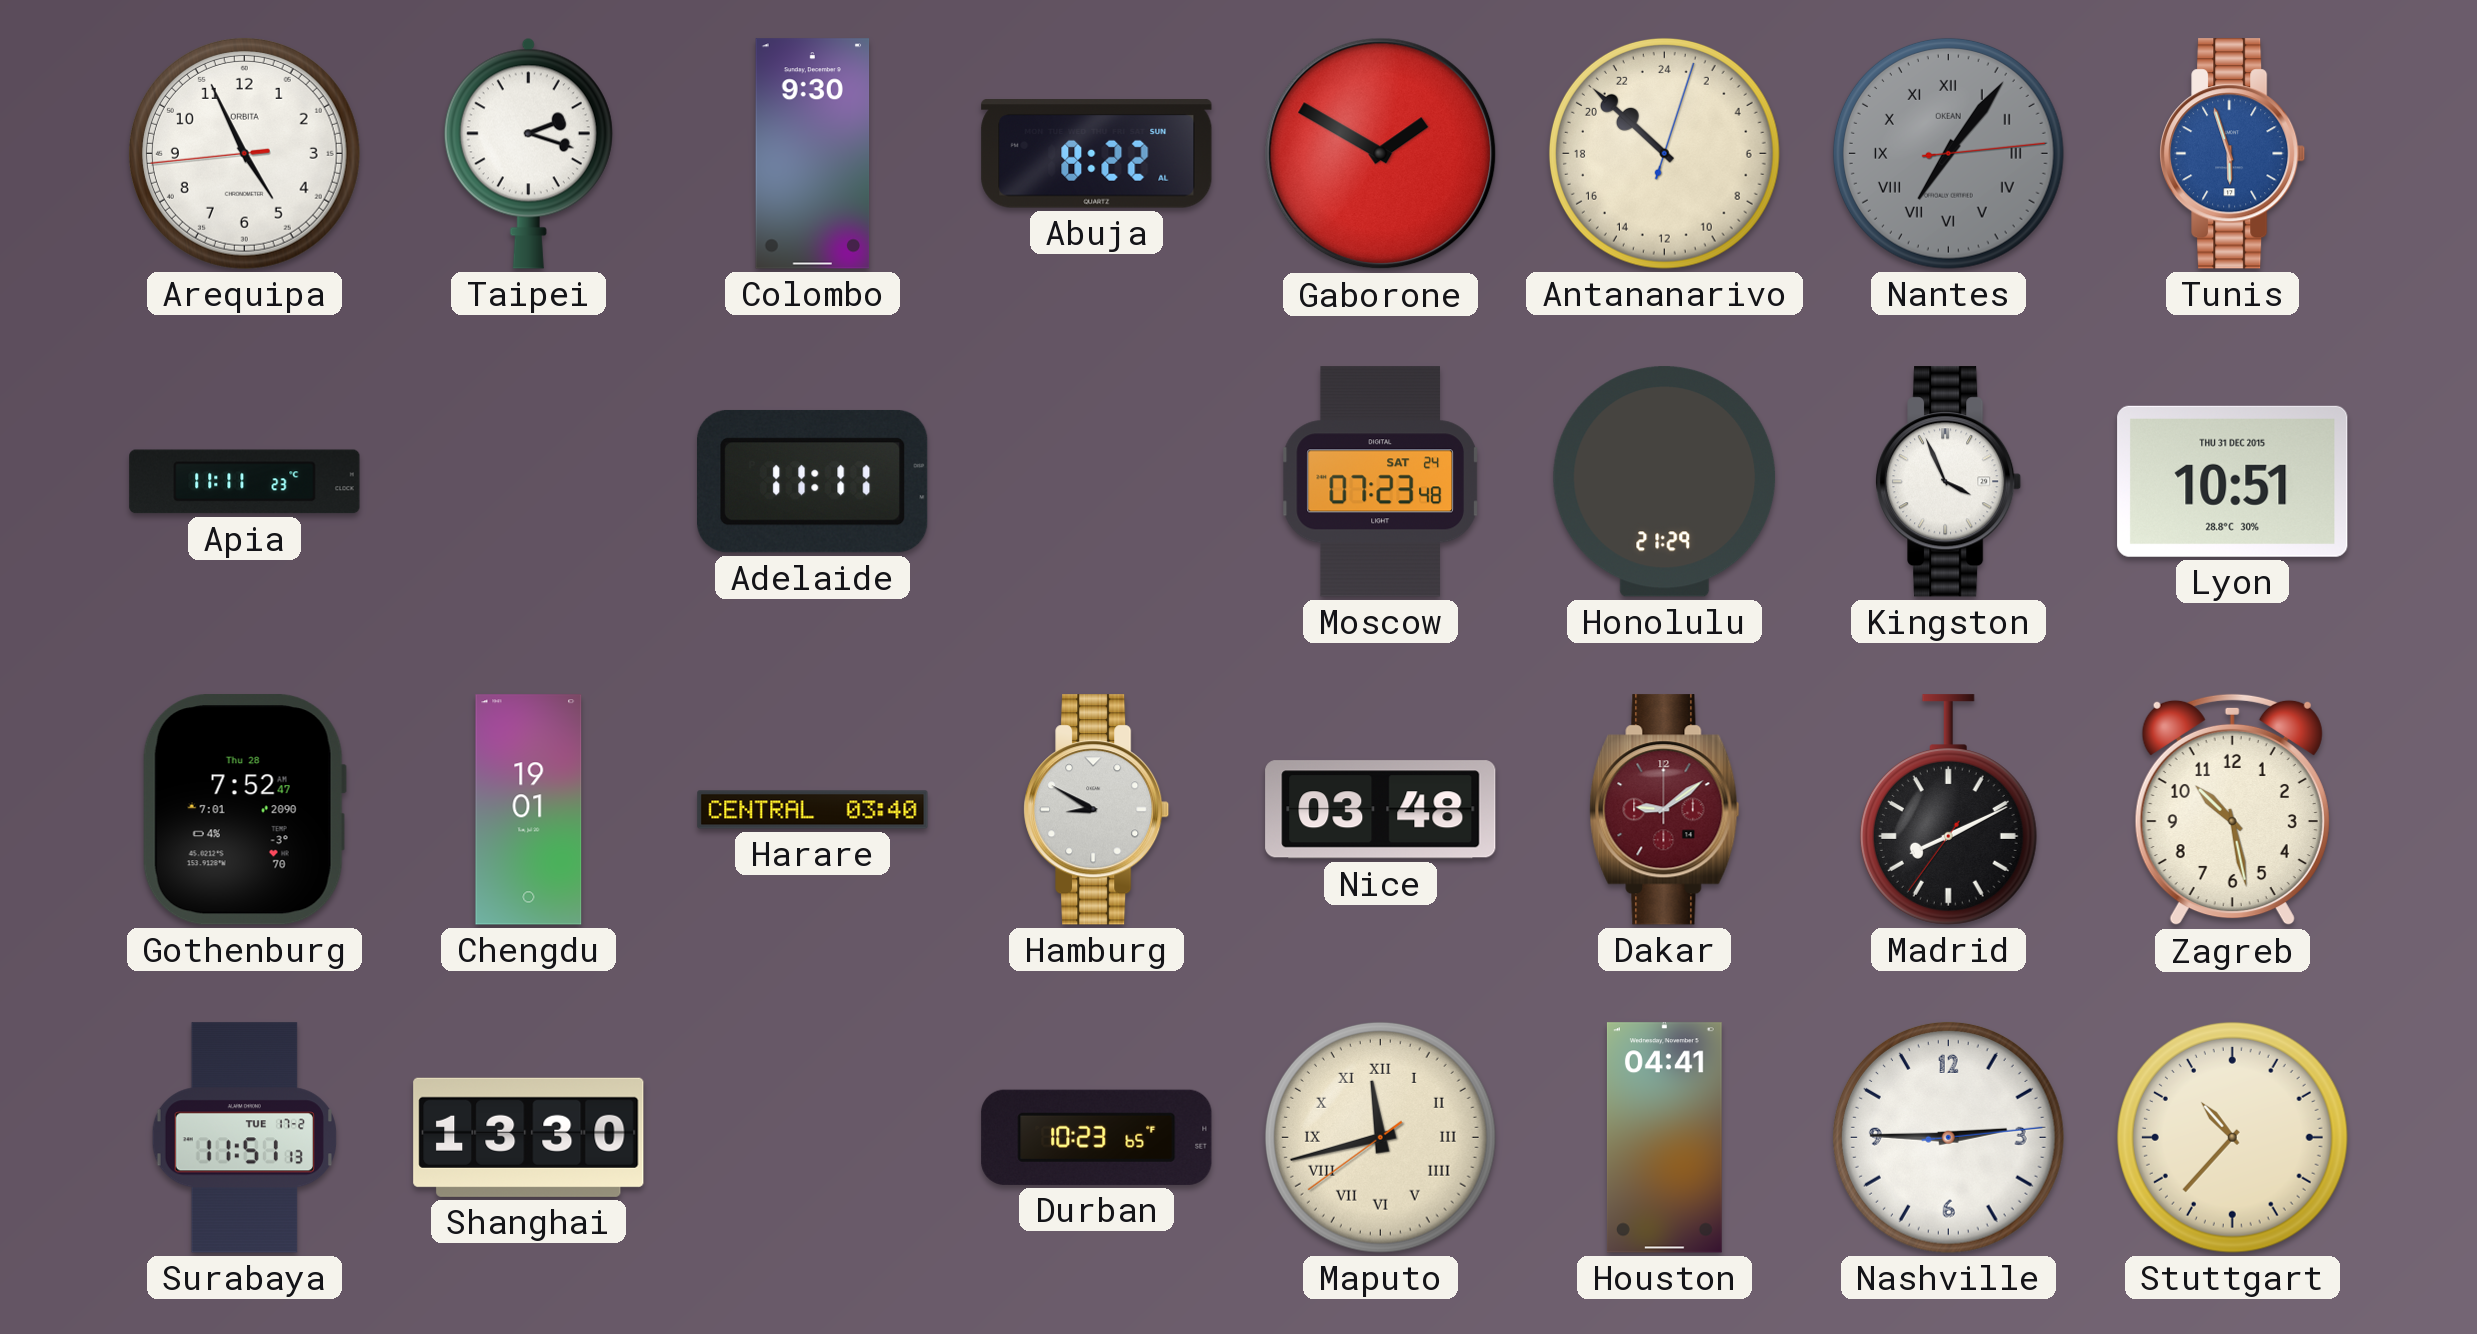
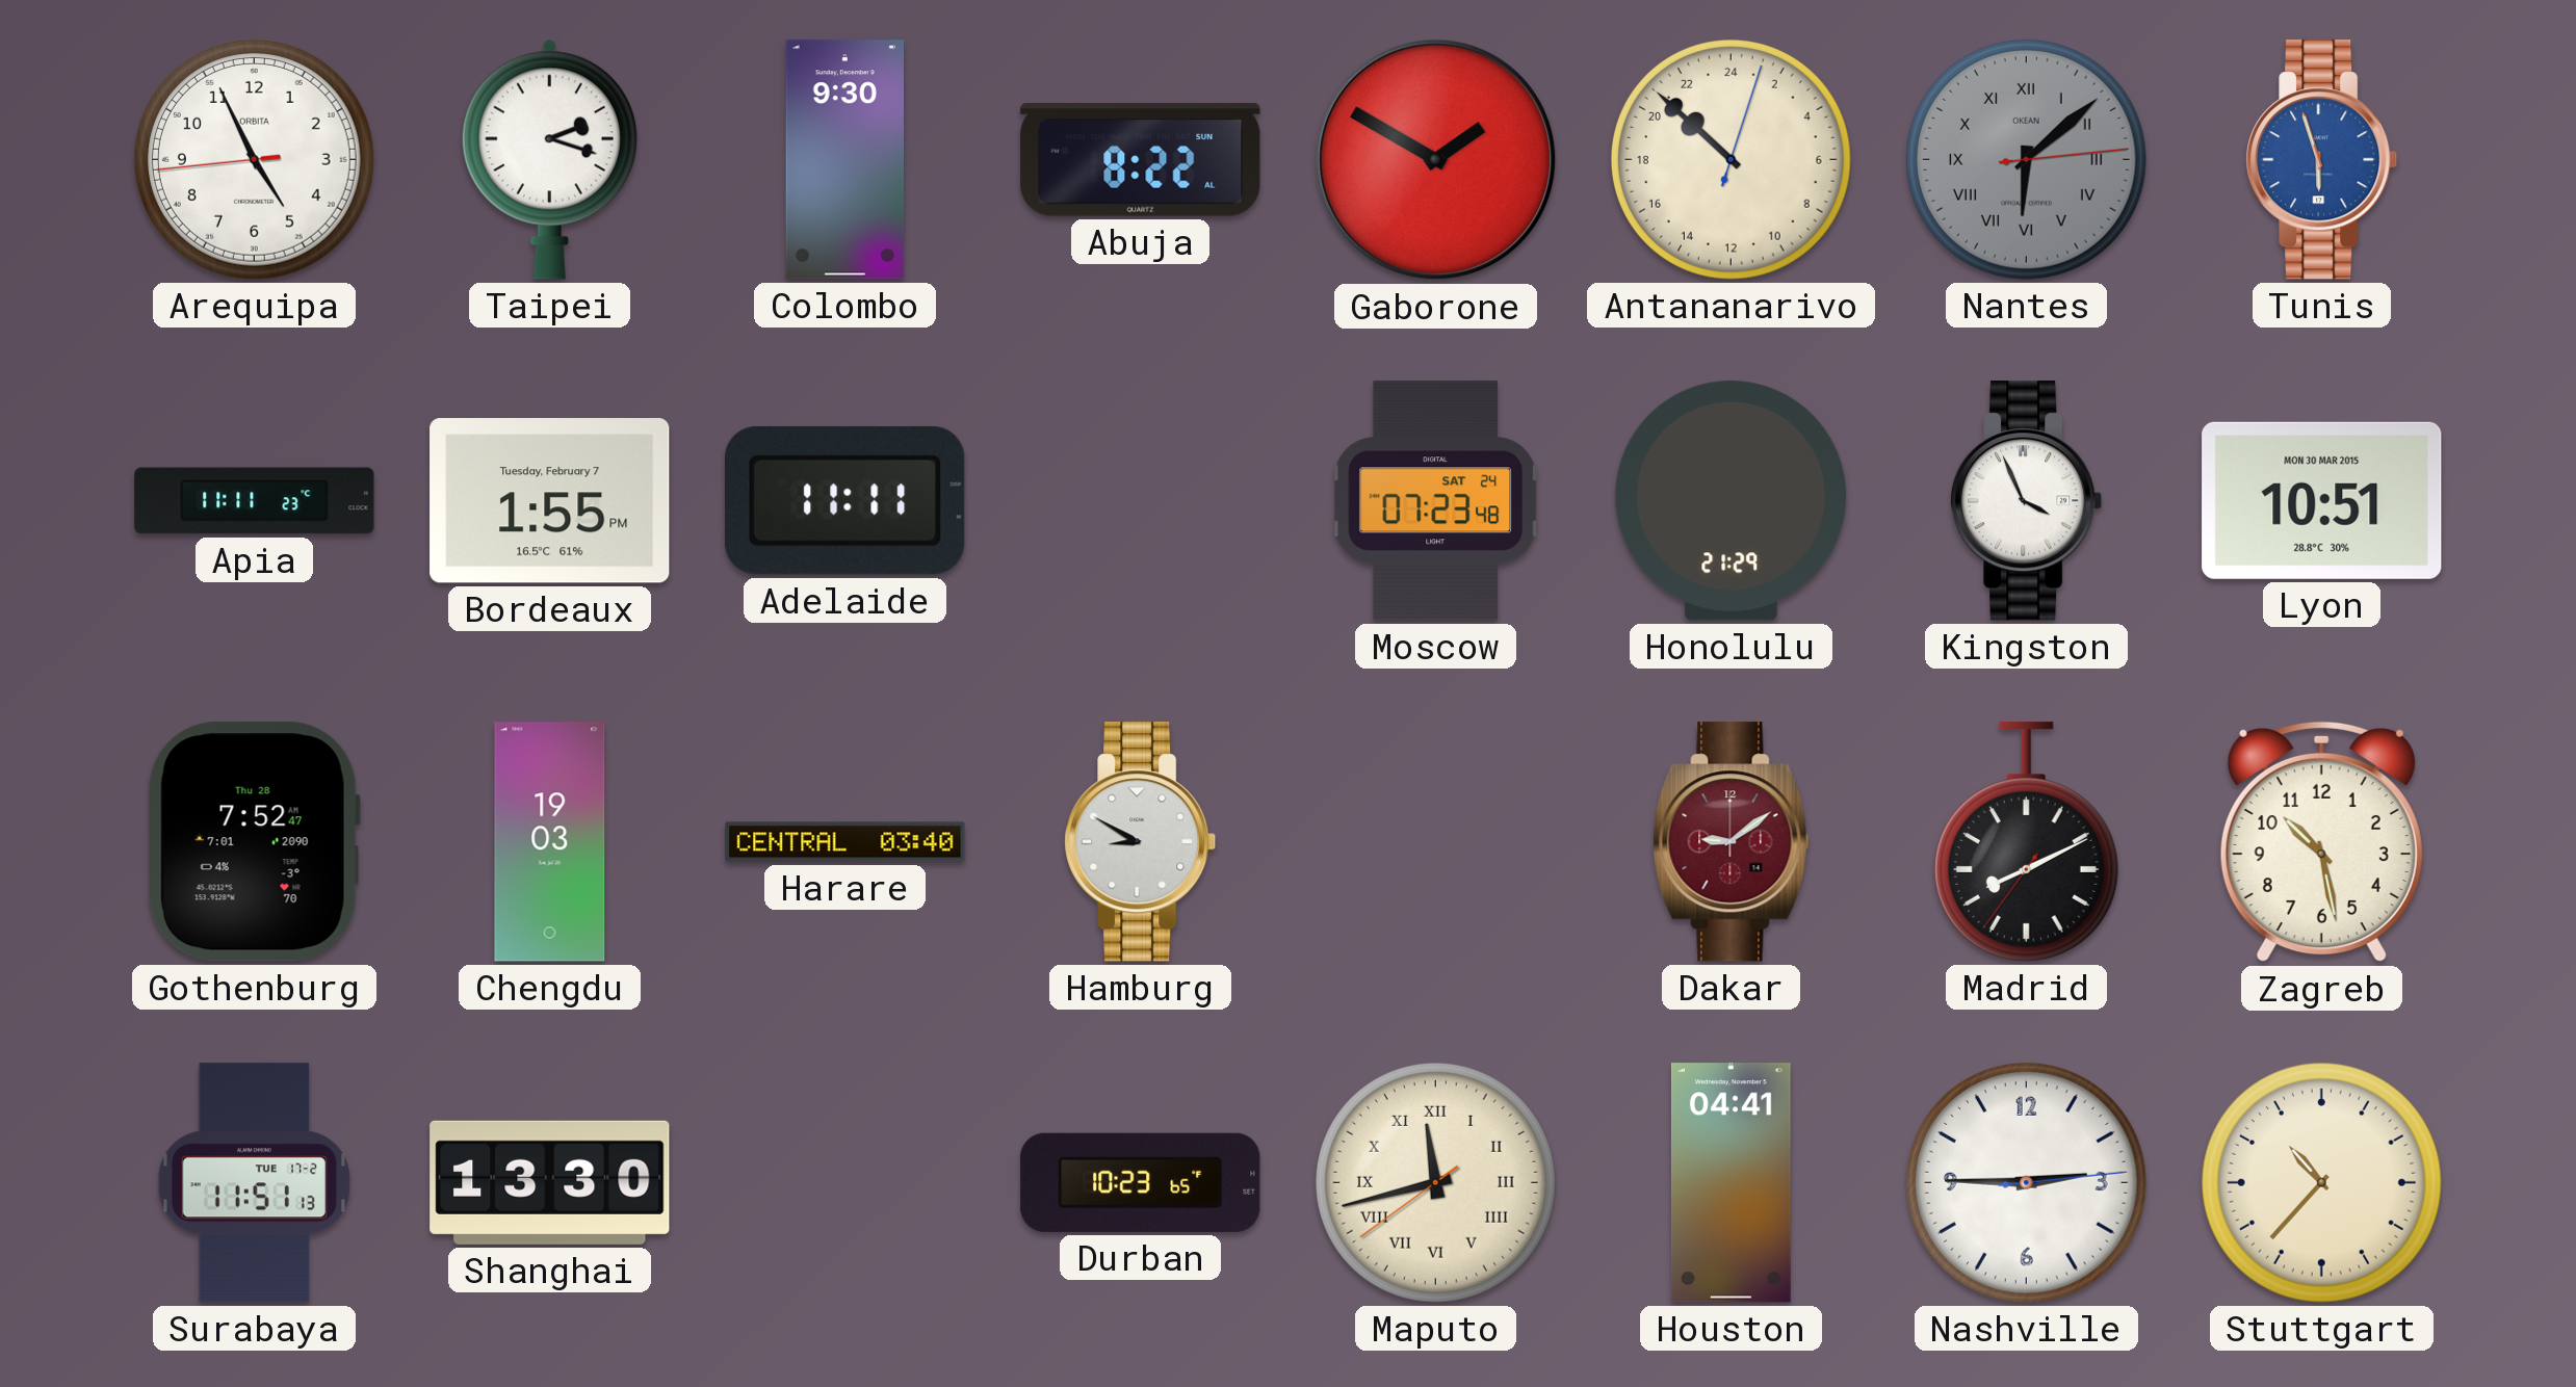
Nantes: 7:06 -> 6:08
Bordeaux: none -> 1:55
Lyon date: THU 31 DEC 2015 -> MON 30 MAR 2015
Chengdu: 19:01 -> 19:03
Nice: 03:48 -> none
